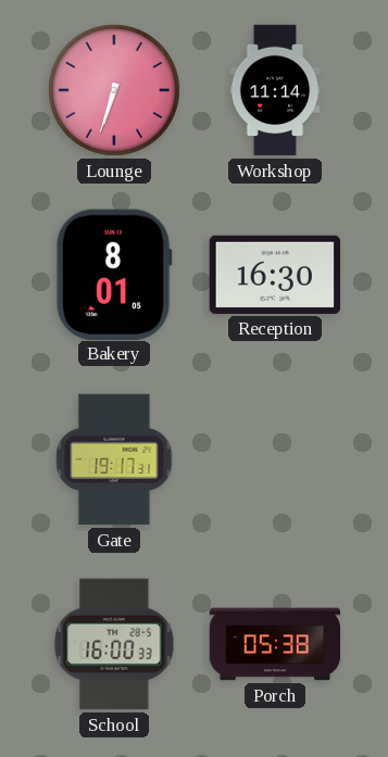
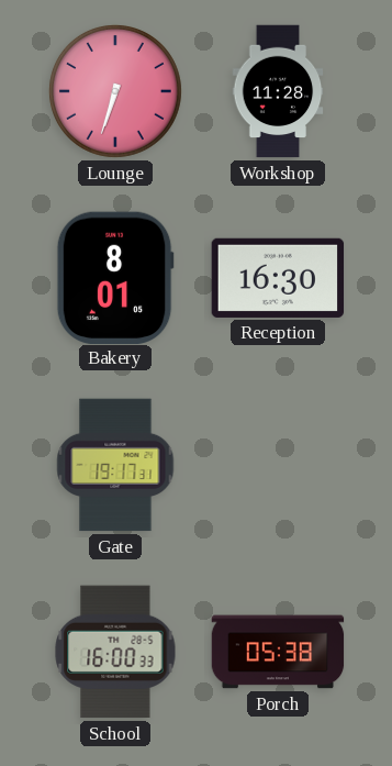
Workshop: 11:14 -> 11:28
